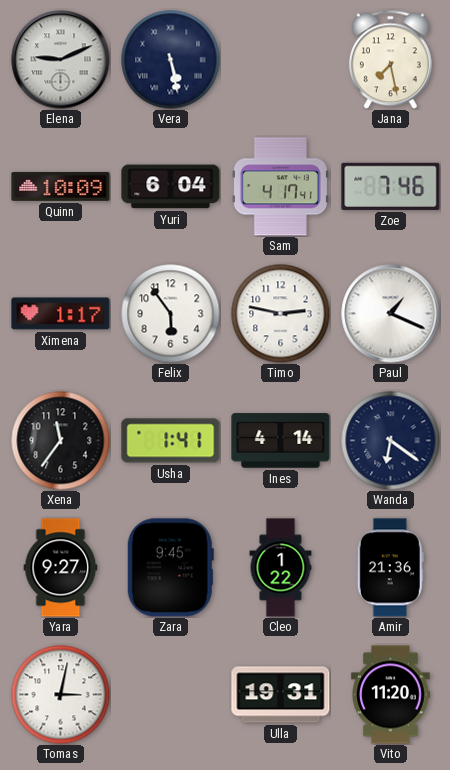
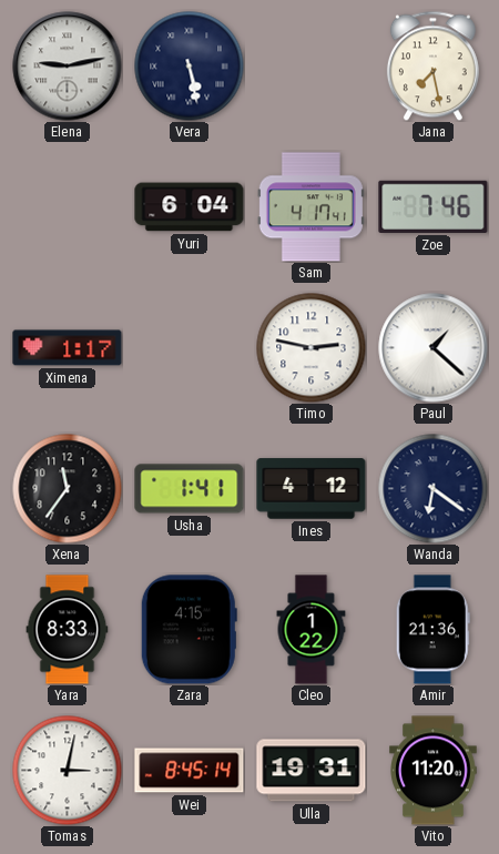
Elena: 9:11 -> 9:13
Quinn: 10:09 -> none
Felix: 5:54 -> none
Paul: 1:19 -> 1:22
Ines: 4:14 -> 4:12
Yara: 9:27 -> 8:33
Zara: 9:45 -> 4:15
Wei: none -> 8:45
